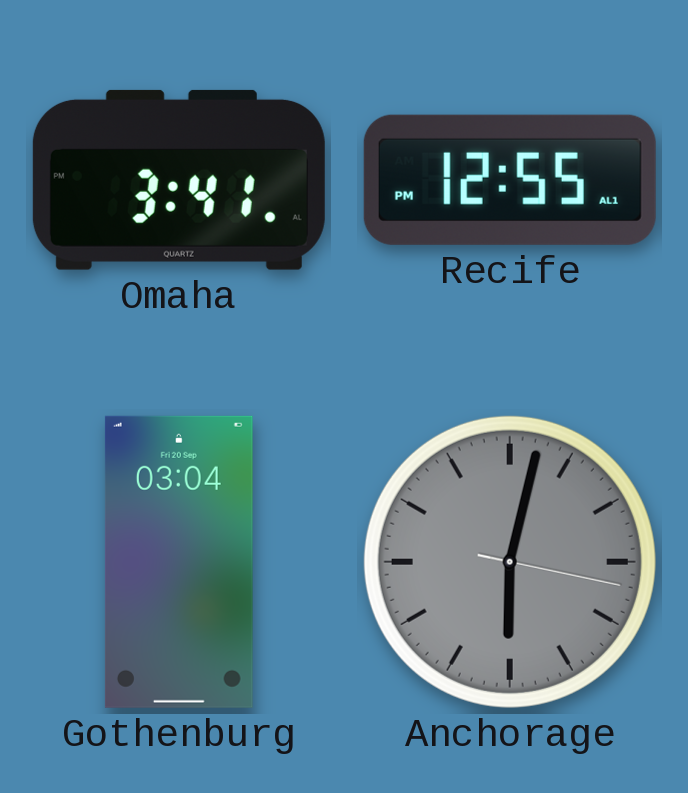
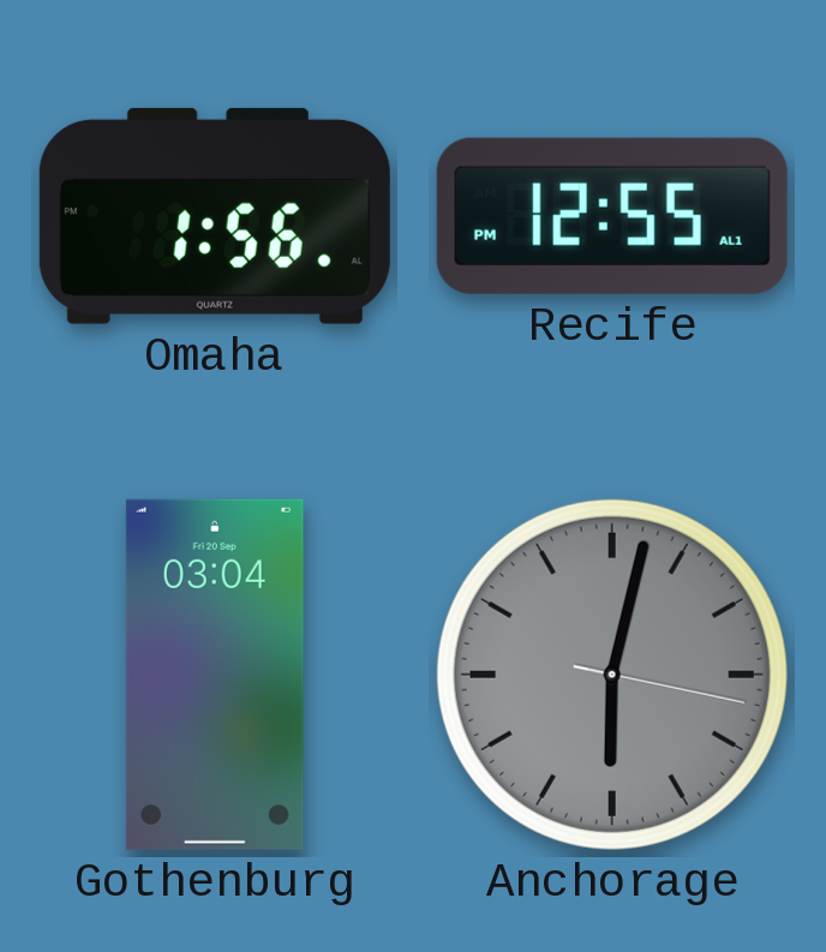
Omaha: 3:41 -> 1:56
